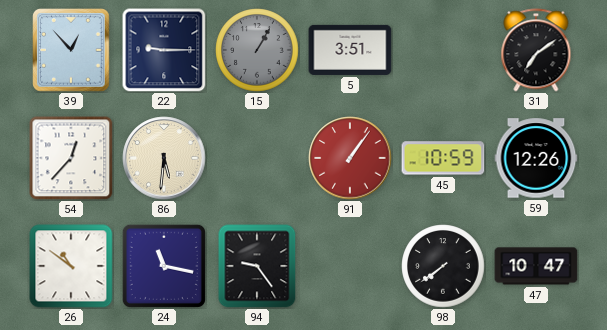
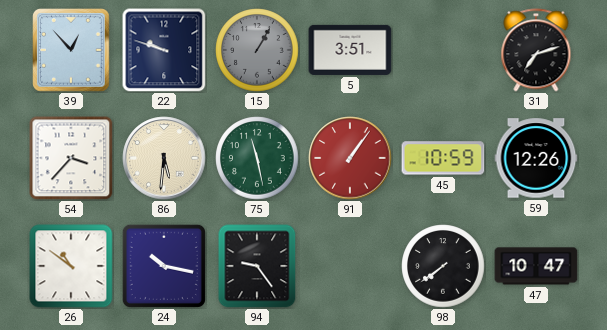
22: 9:15 -> 9:48
31: 7:09 -> 7:12
54: 12:37 -> 3:37
75: none -> 11:28
24: 11:17 -> 10:17
